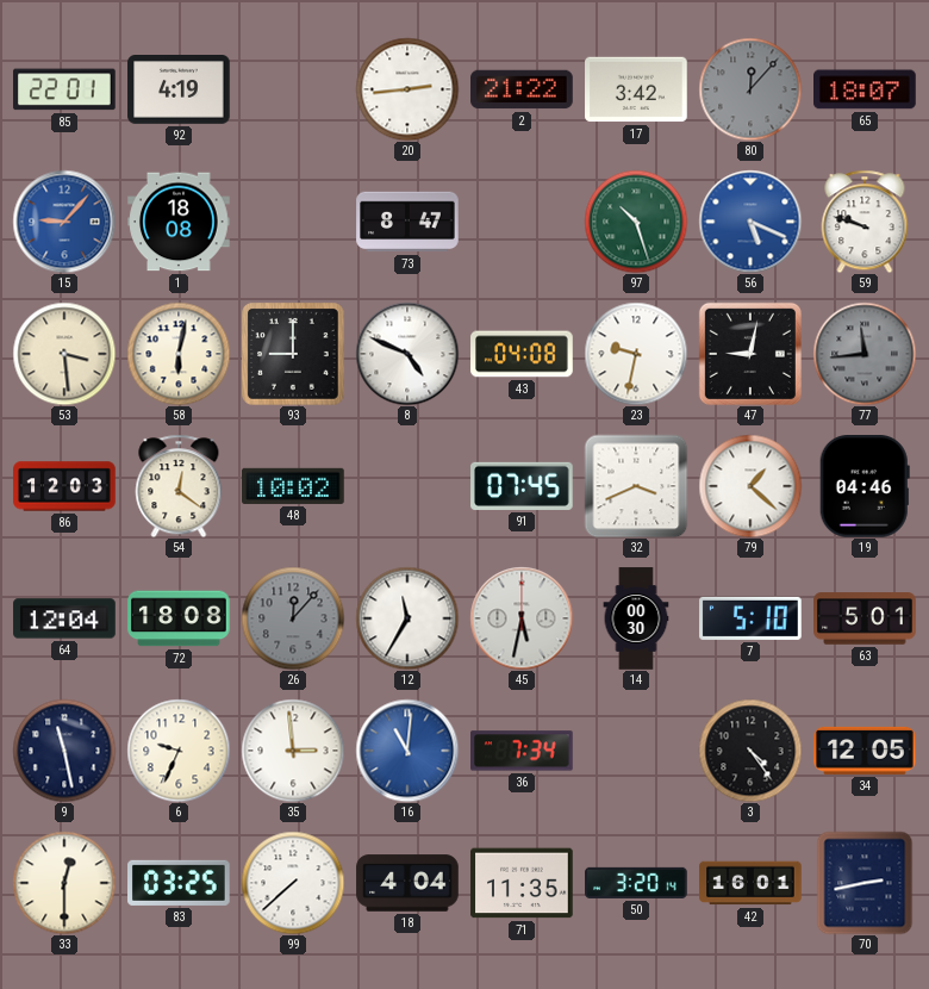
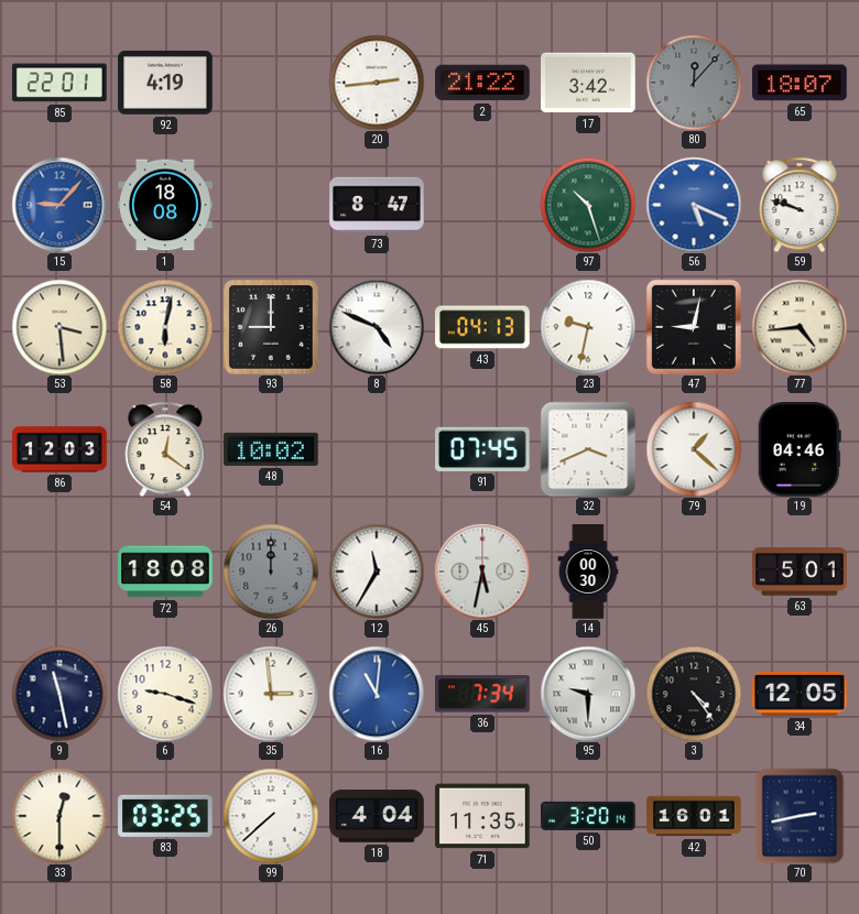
43: 04:08 -> 04:13
77: 11:44 -> 4:44
77 dial: grey -> cream
64: 12:04 -> none
26: 12:07 -> 12:00
7: 5:10 -> none
6: 9:34 -> 9:18
95: none -> 9:30
